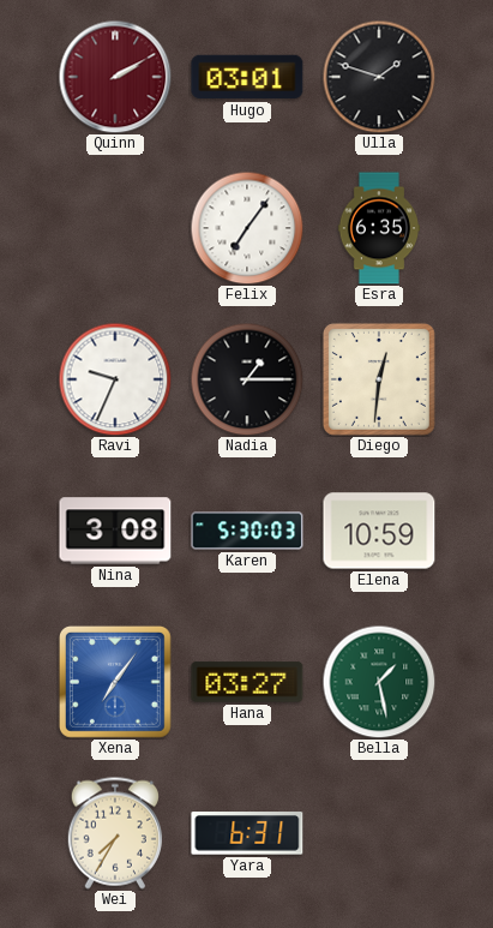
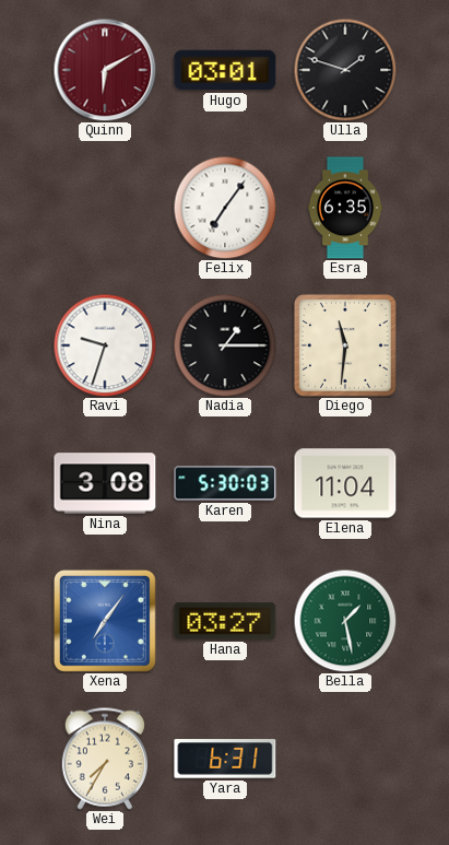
Quinn: 2:10 -> 6:10
Ravi: 9:34 -> 9:33
Diego: 12:31 -> 11:31
Elena: 10:59 -> 11:04
